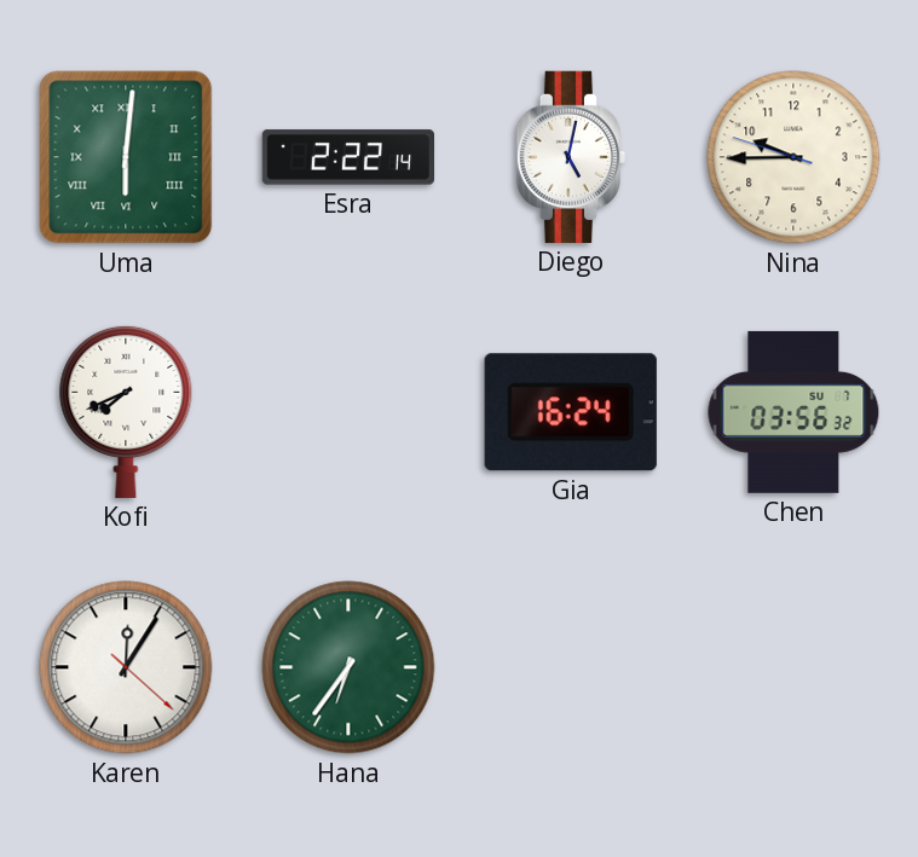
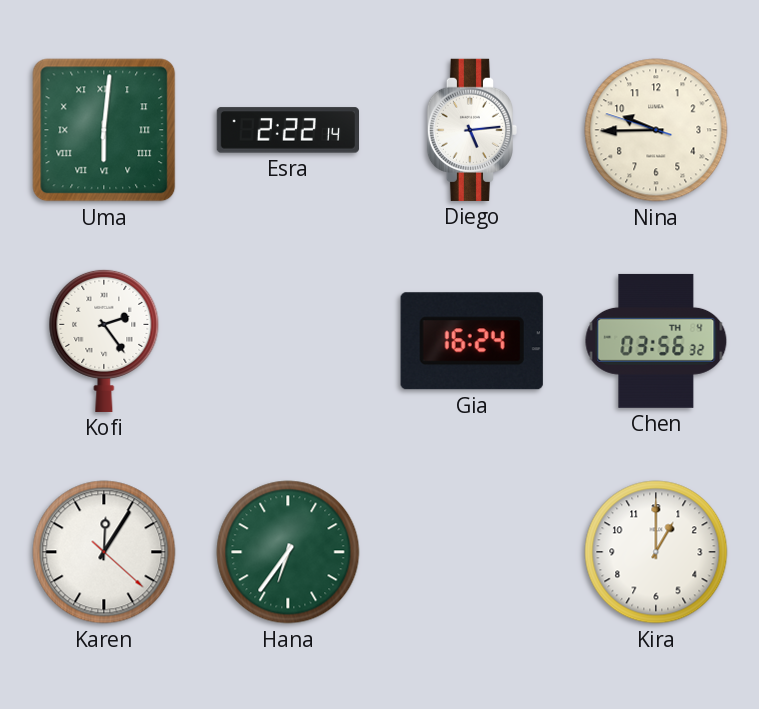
Diego: 5:02 -> 5:14
Kofi: 7:41 -> 2:24
Chen date: SU 7 -> TH 4
Kira: none -> 1:00
